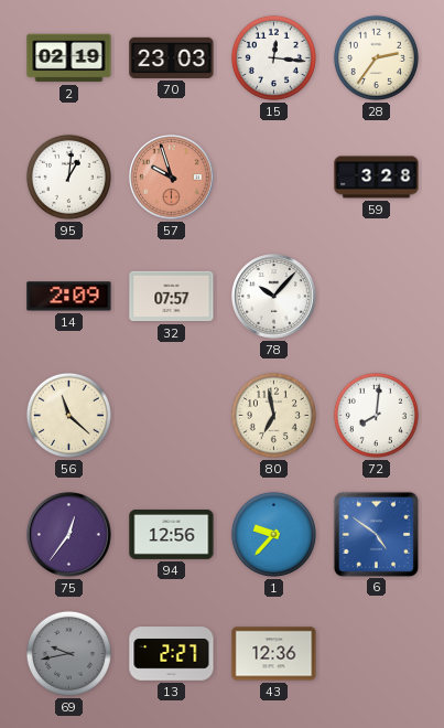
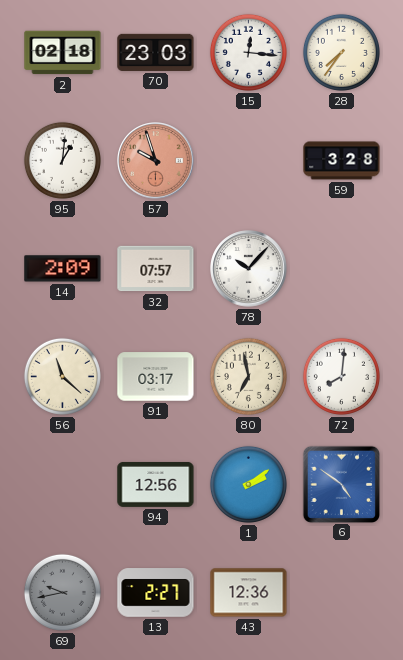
2: 02:19 -> 02:18
28: 2:36 -> 7:36
91: none -> 03:17
75: 12:36 -> none
1: 9:37 -> 2:09
